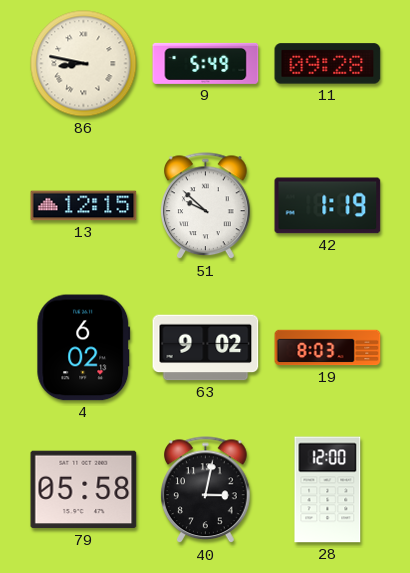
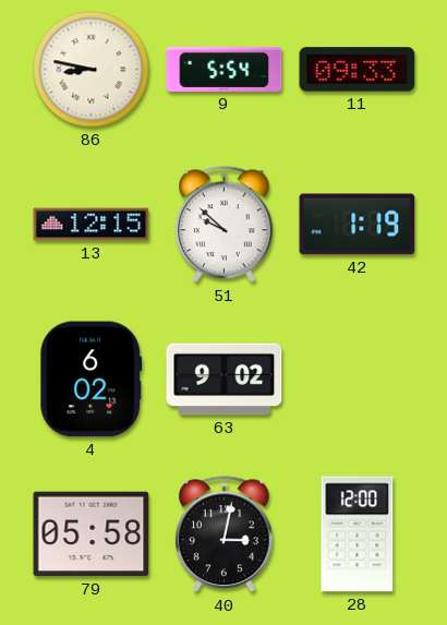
9: 5:49 -> 5:54
11: 09:28 -> 09:33
19: 8:03 -> none
